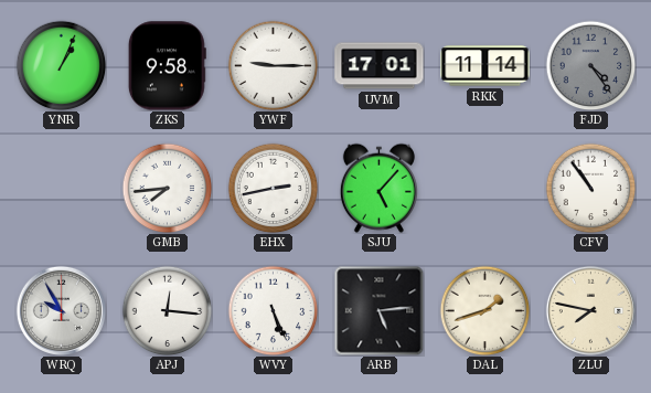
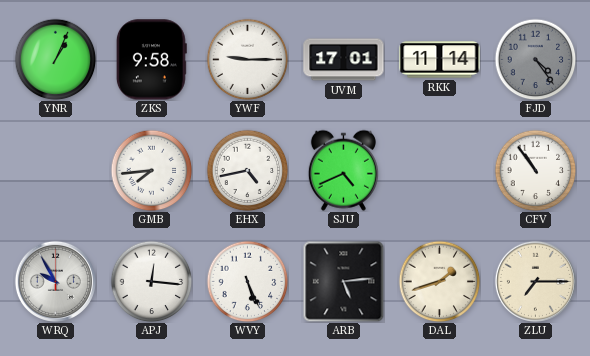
EHX: 2:43 -> 4:43
SJU: 5:07 -> 4:41
ZLU: 7:47 -> 7:15
